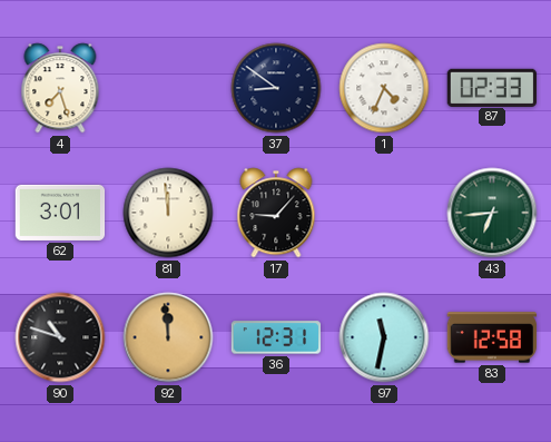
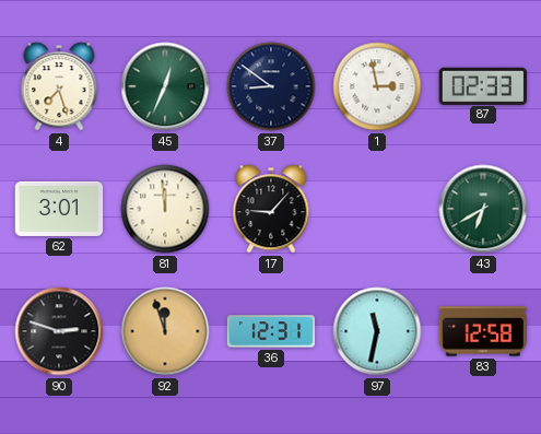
45: none -> 12:34
1: 4:34 -> 2:58
43: 6:44 -> 6:40
90: 10:48 -> 2:48
92: 11:59 -> 11:57
